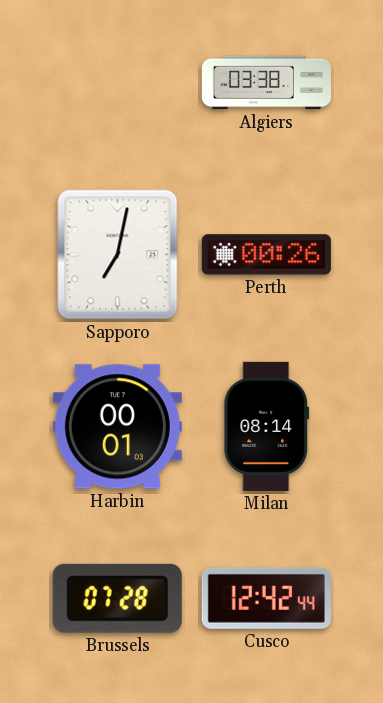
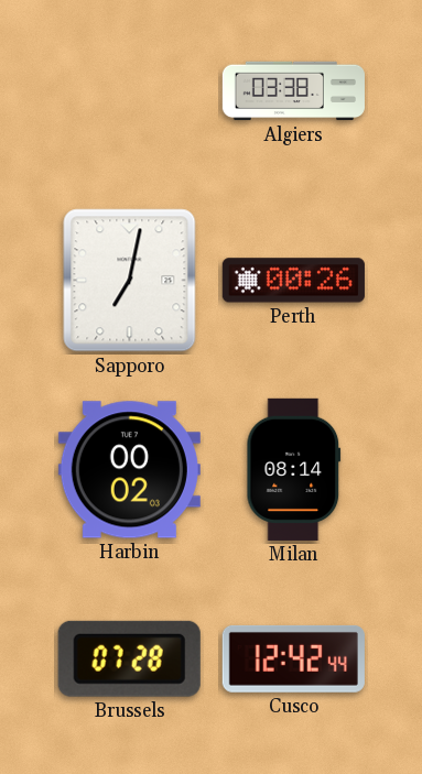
Harbin: 00:01 -> 00:02
